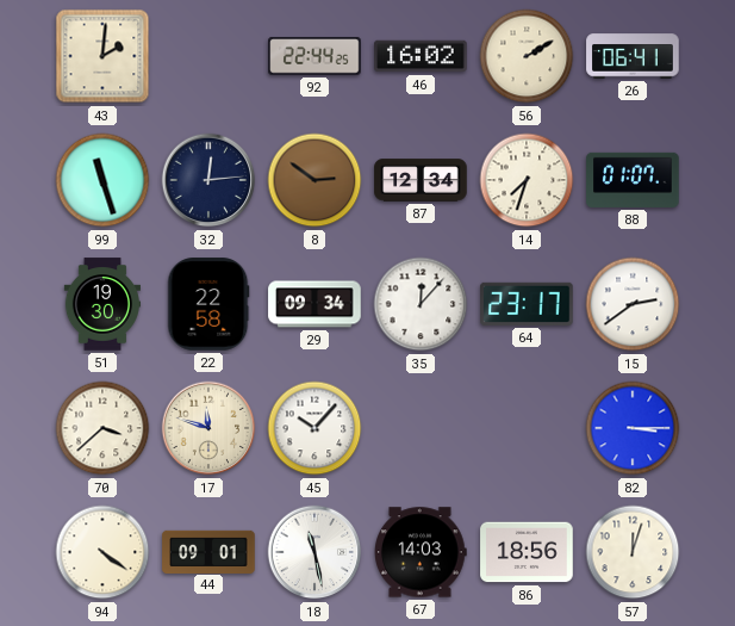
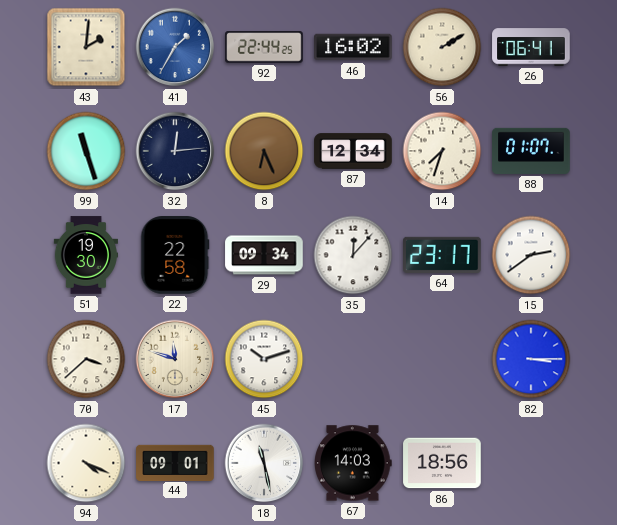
41: none -> 1:35
8: 2:51 -> 6:26
45: 10:07 -> 10:12
94: 4:21 -> 4:19
57: 12:03 -> none
